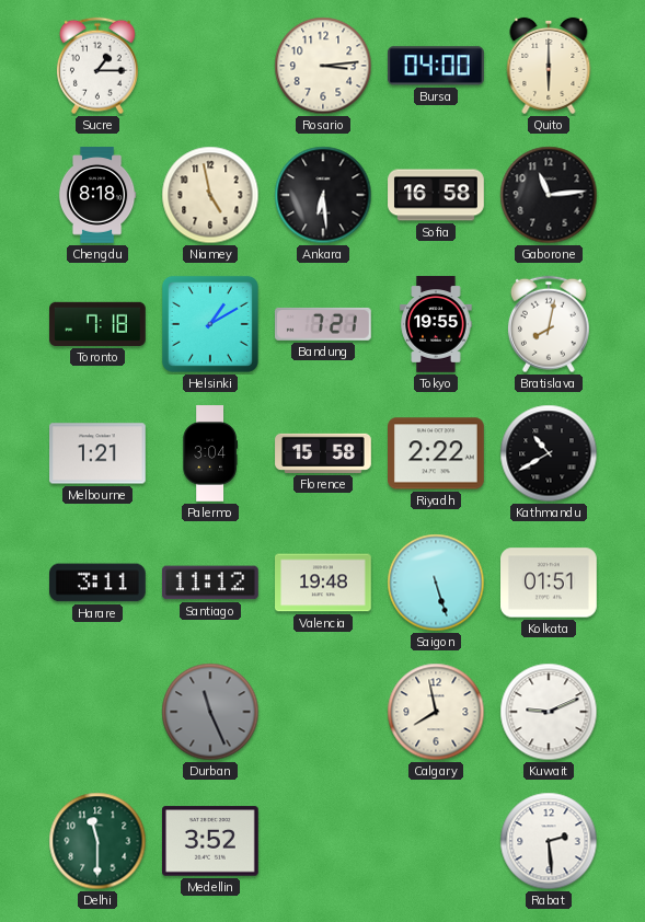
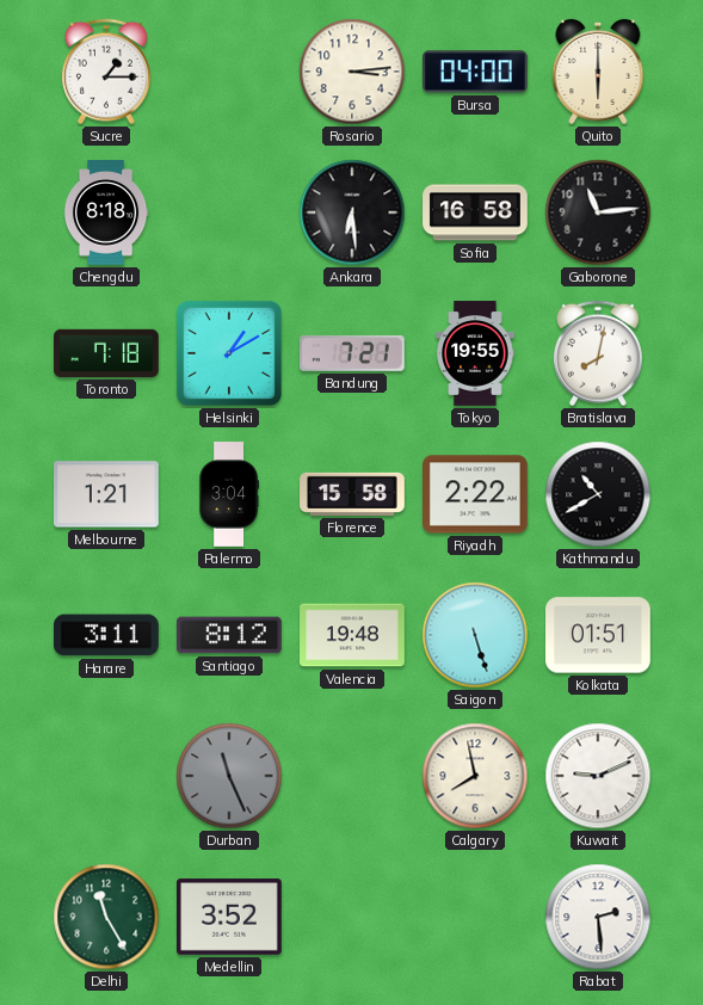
Niamey: 4:58 -> none
Santiago: 11:12 -> 8:12
Delhi: 11:30 -> 11:25
